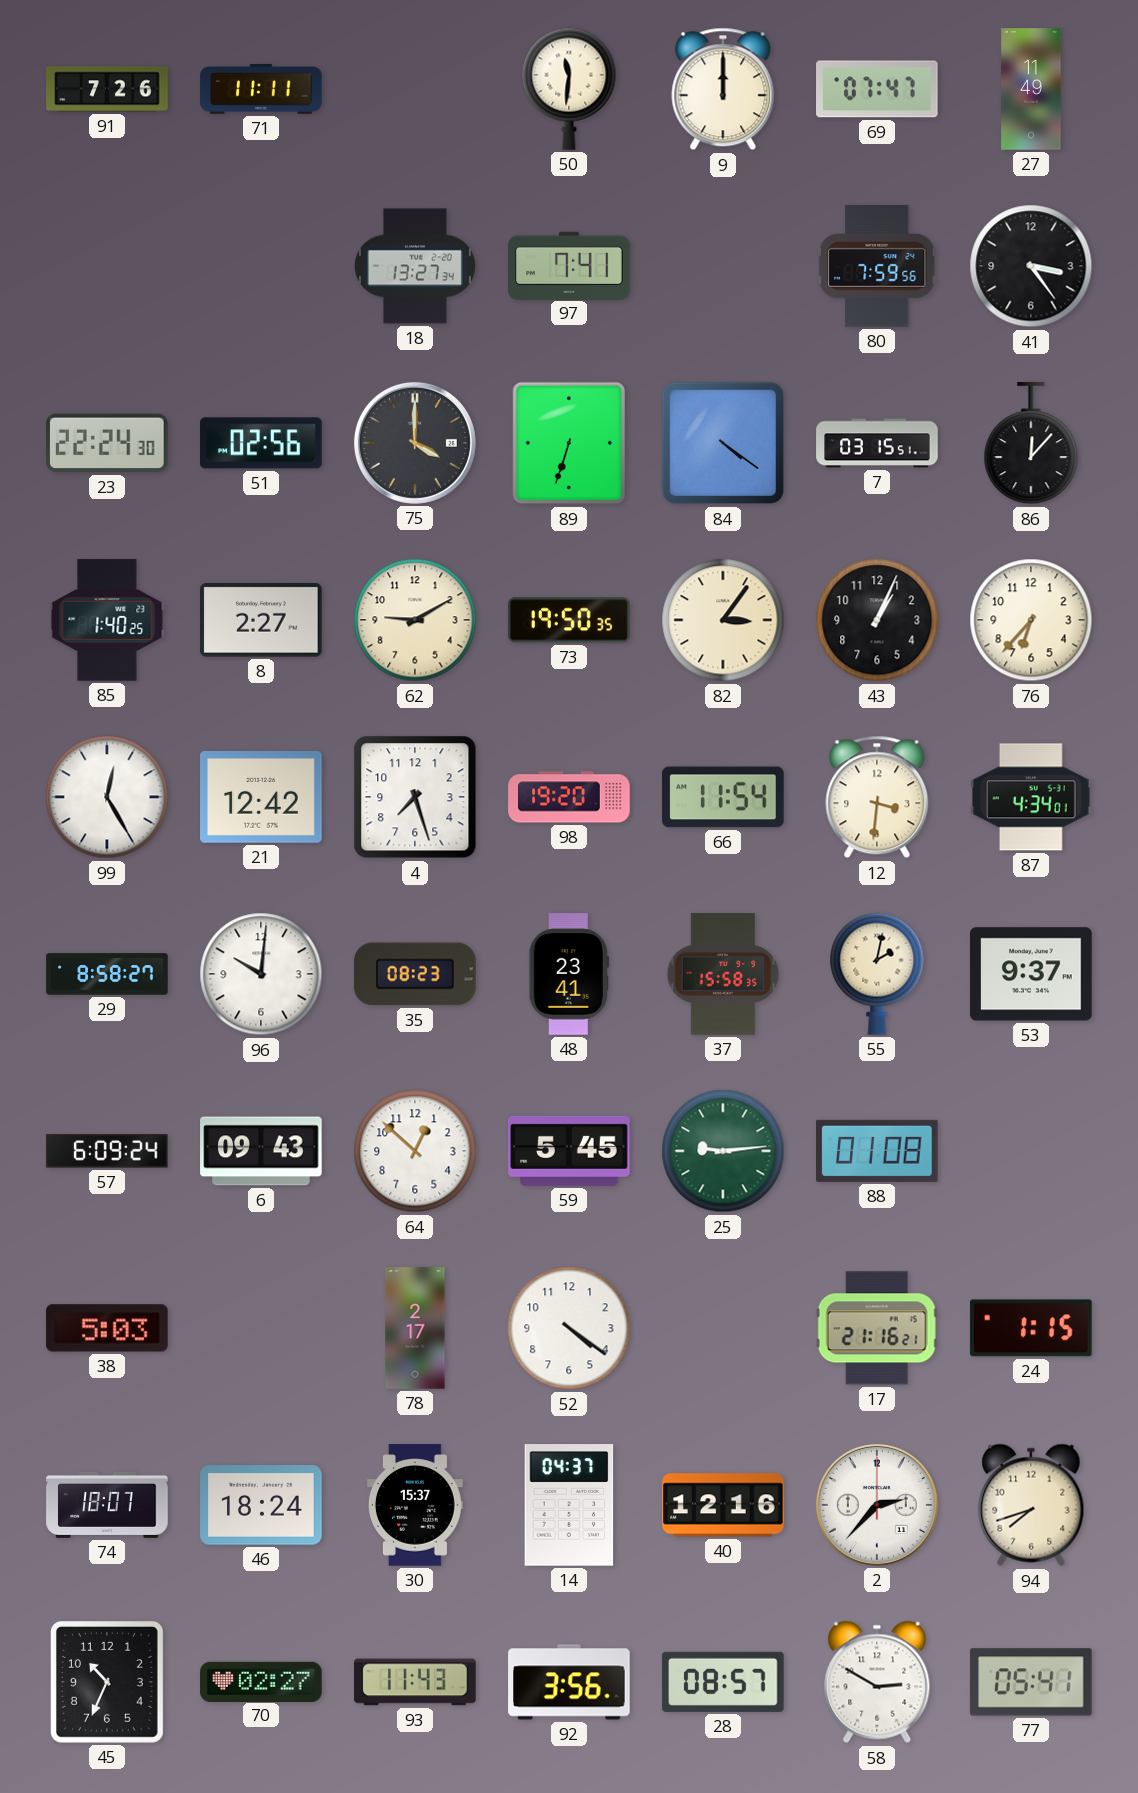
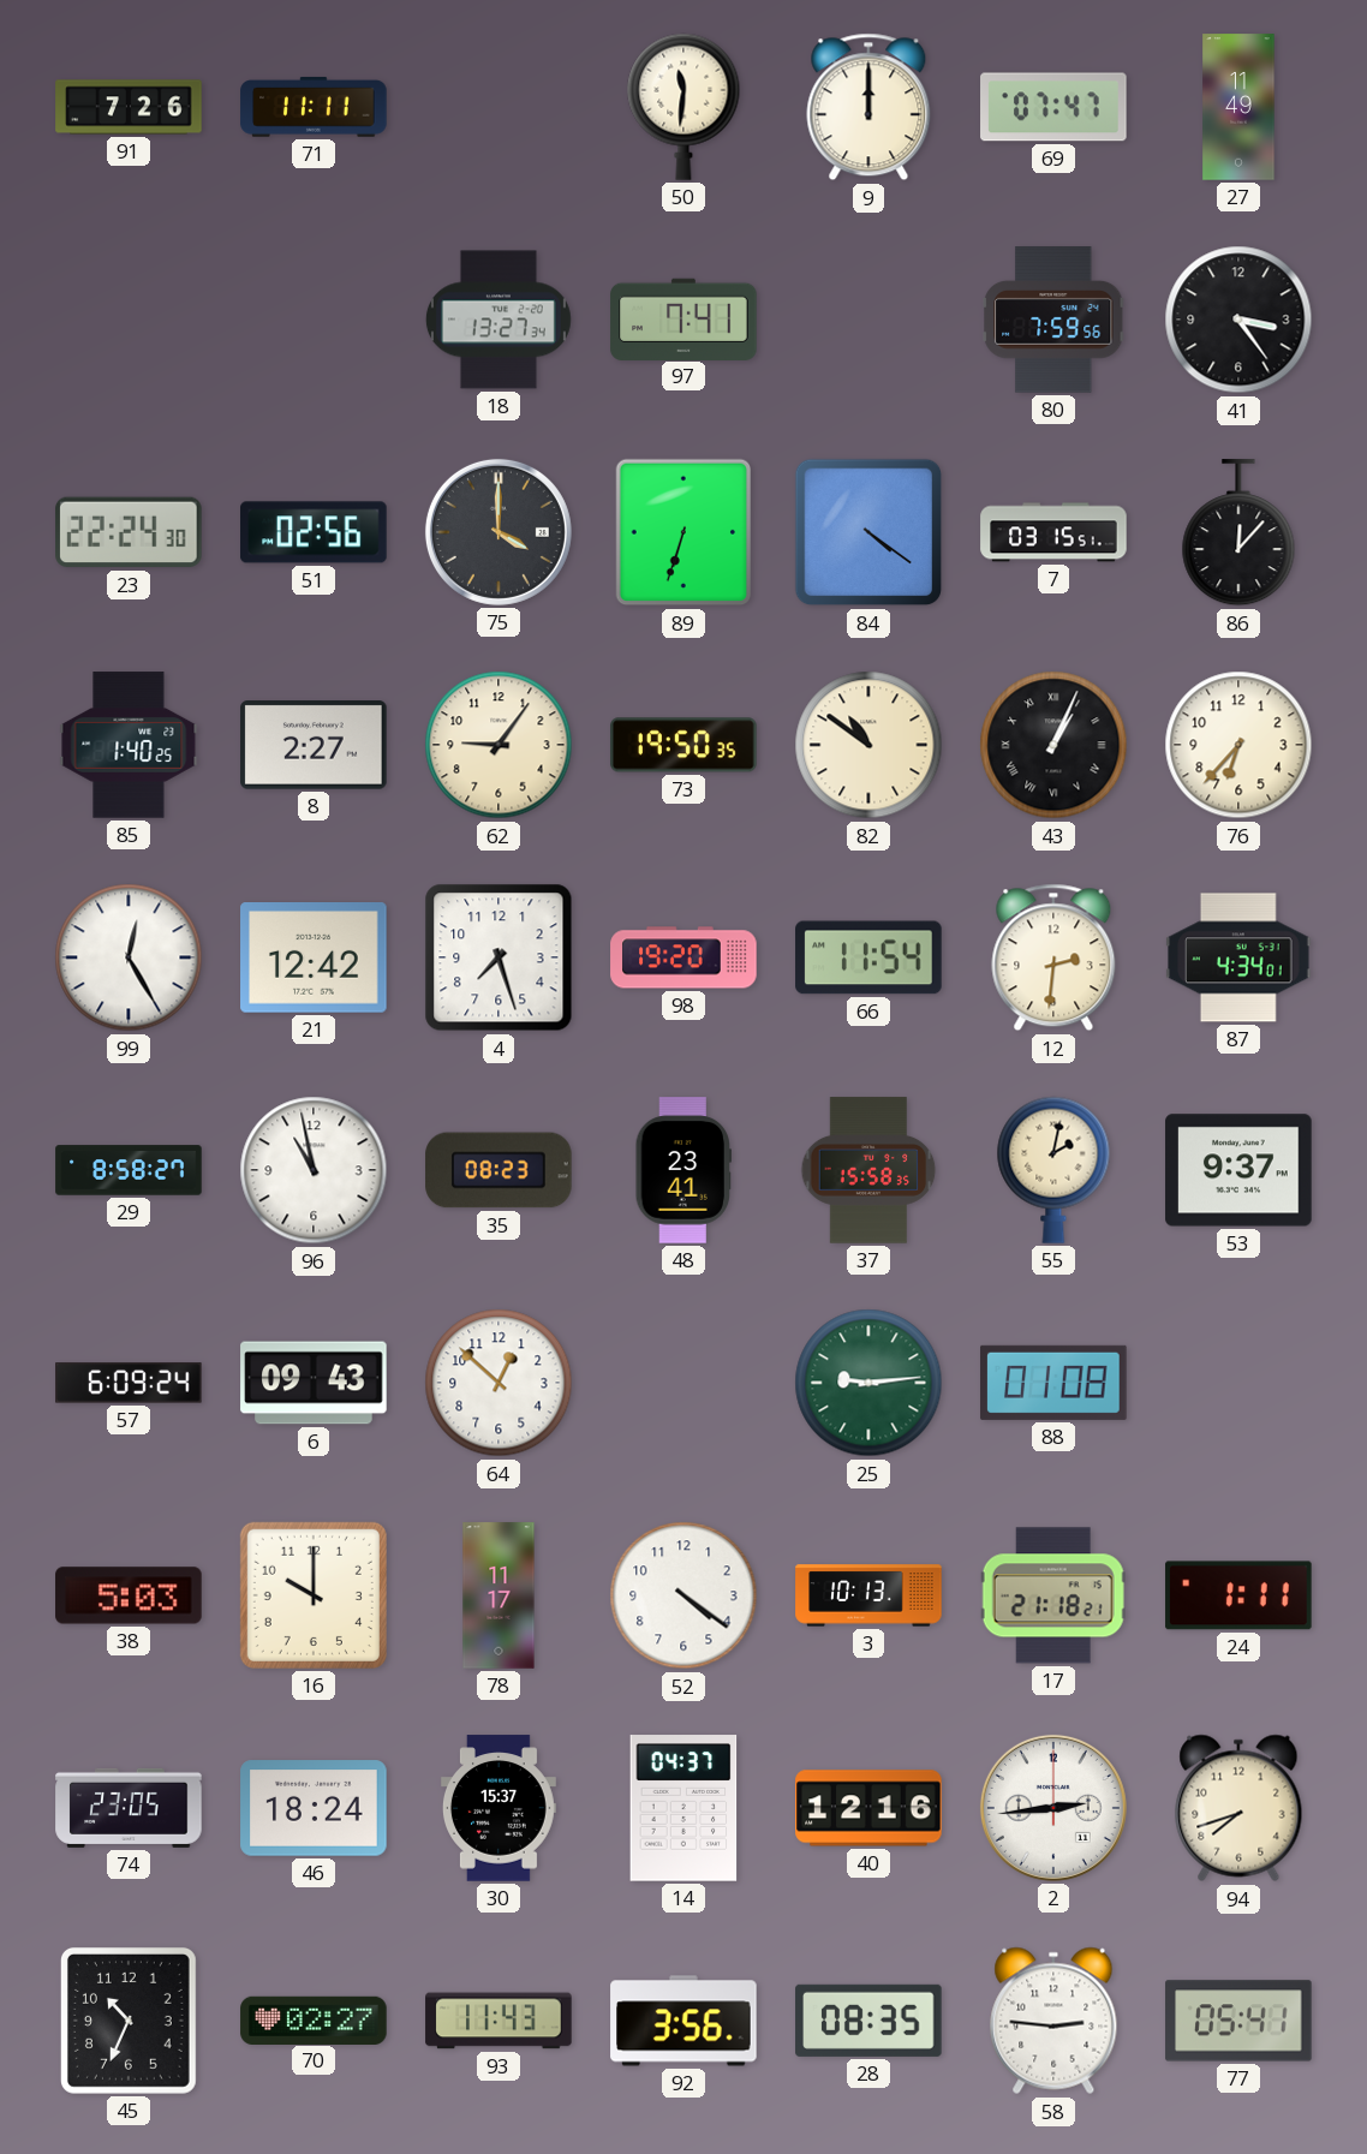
62: 9:10 -> 9:06
82: 3:06 -> 10:51
43 numerals: Arabic -> Roman
12: 3:31 -> 2:31
96: 10:01 -> 10:58
59: 5:45 -> none
16: none -> 10:00
78: 2:17 -> 11:17
3: none -> 10:13
17: 21:16 -> 21:18
24: 1:15 -> 1:11
74: 18:07 -> 23:05
2: 2:37 -> 2:44
28: 08:57 -> 08:35
58: 2:50 -> 2:46
